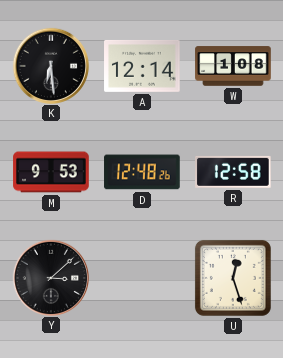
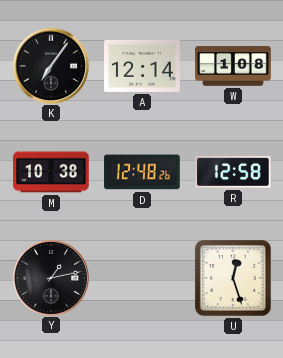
K: 6:29 -> 7:06
M: 9:53 -> 10:38
Y: 3:08 -> 1:13
